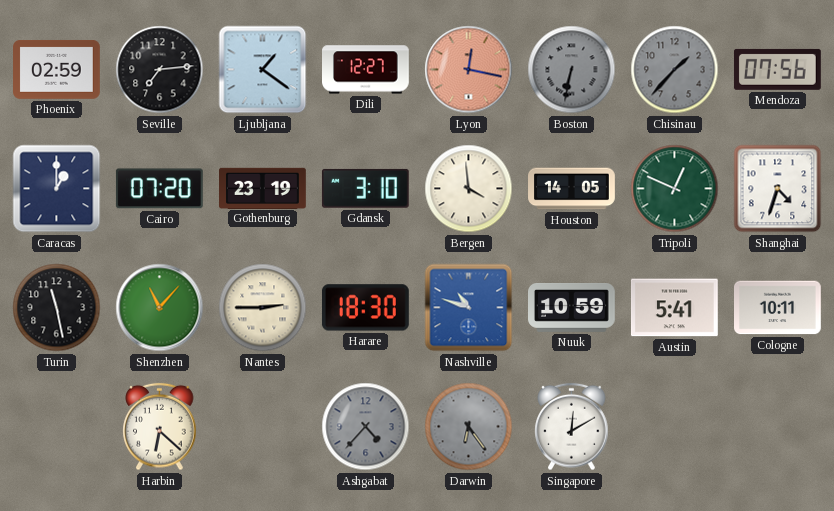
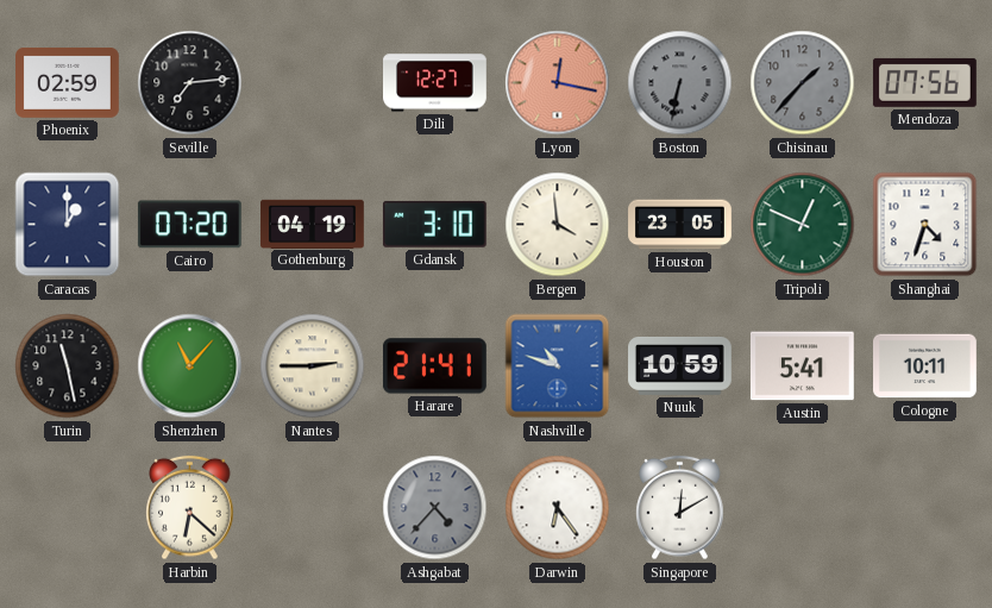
Ljubljana: 1:21 -> none
Gothenburg: 23:19 -> 04:19
Houston: 14:05 -> 23:05
Harare: 18:30 -> 21:41
Darwin dial: grey -> white
